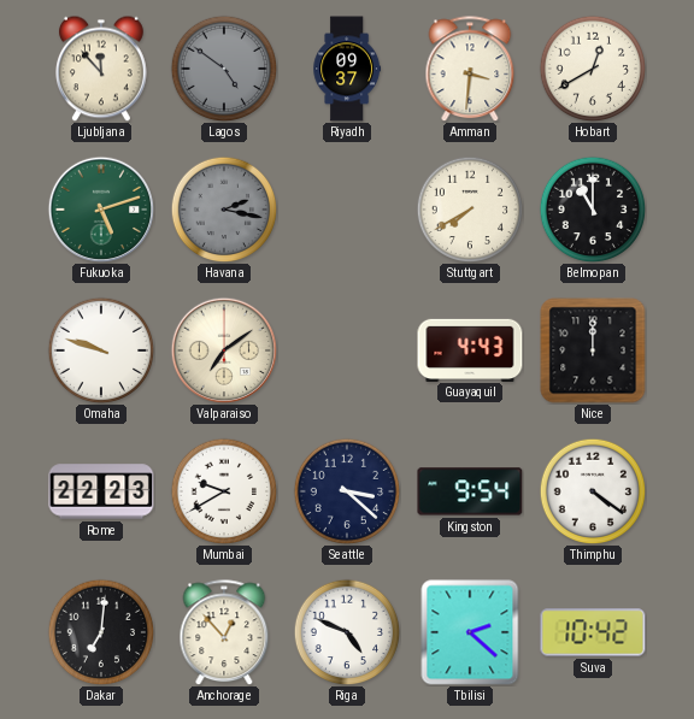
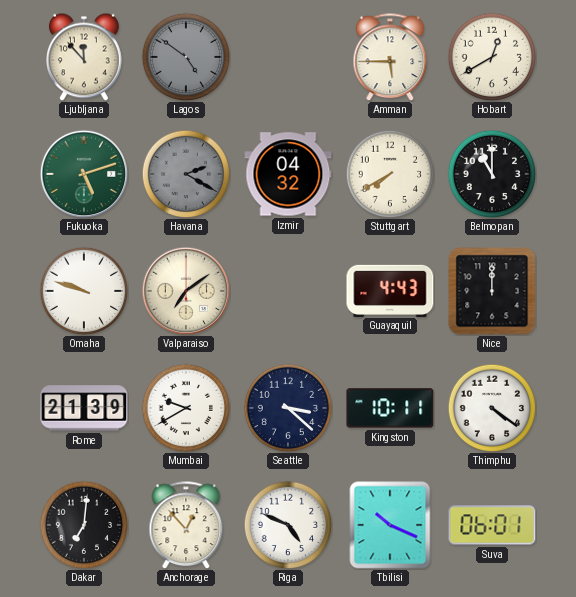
Riyadh: 09:37 -> none
Amman: 3:31 -> 5:45
Havana: 2:17 -> 2:20
Izmir: none -> 04:32
Rome: 22:23 -> 21:39
Kingston: 9:54 -> 10:11
Tbilisi: 2:22 -> 10:19
Suva: 10:42 -> 06:01
